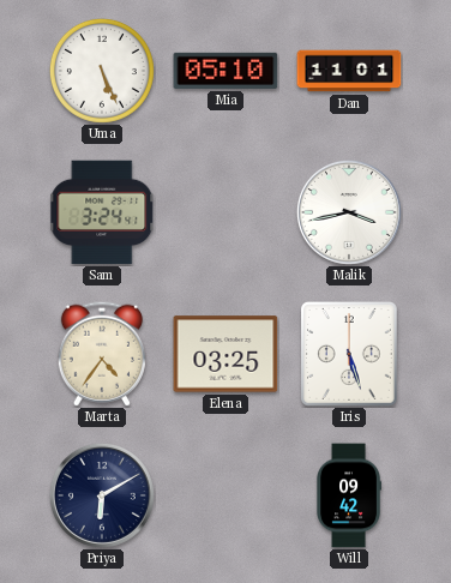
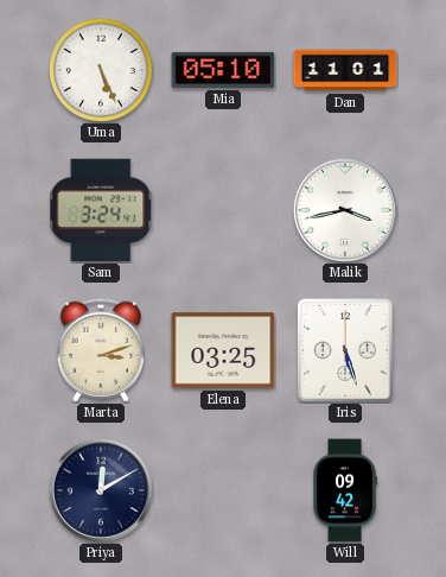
Marta: 4:36 -> 3:12
Priya: 6:10 -> 12:10
